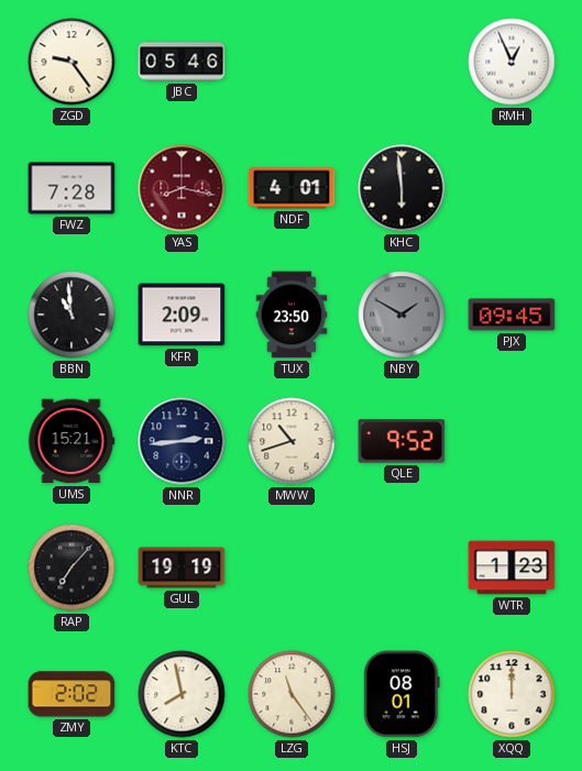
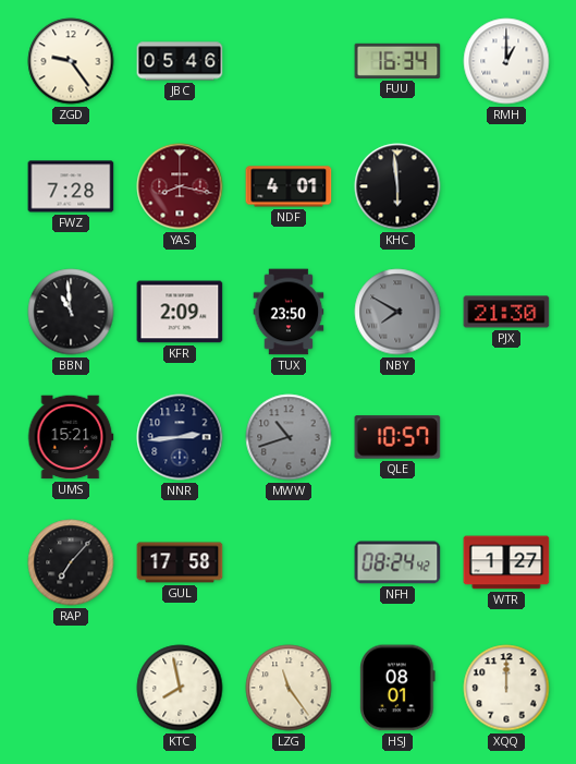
FUU: none -> 16:34
RMH: 12:56 -> 1:00
NBY: 1:50 -> 7:50
PJX: 09:45 -> 21:30
MWW dial: cream -> grey
QLE: 9:52 -> 10:57
GUL: 19:19 -> 17:58
NFH: none -> 08:24
WTR: 1:23 -> 1:27
ZMY: 2:02 -> none
